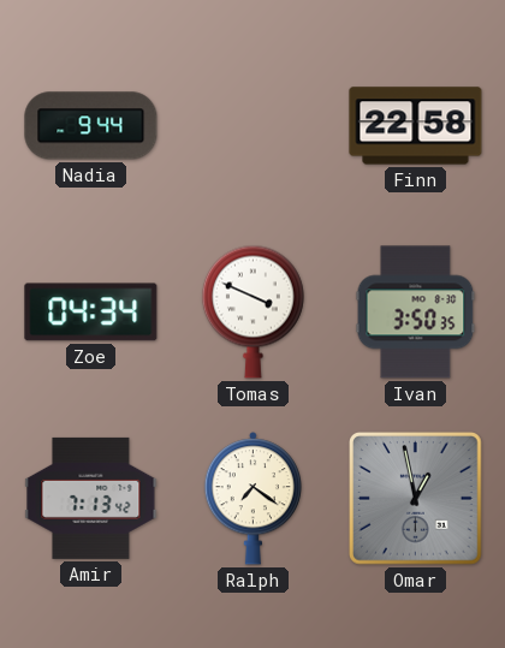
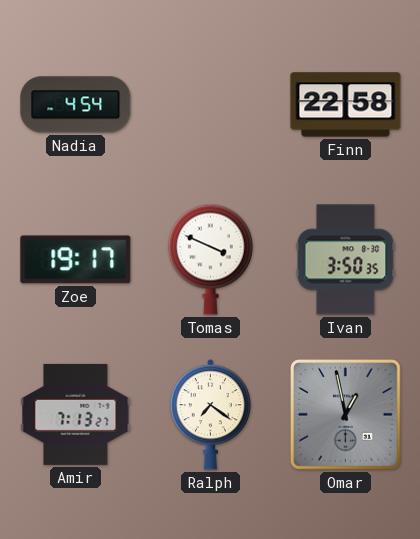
Nadia: 9:44 -> 4:54
Zoe: 04:34 -> 19:17
Amir: 7:13:42 -> 7:13:27
